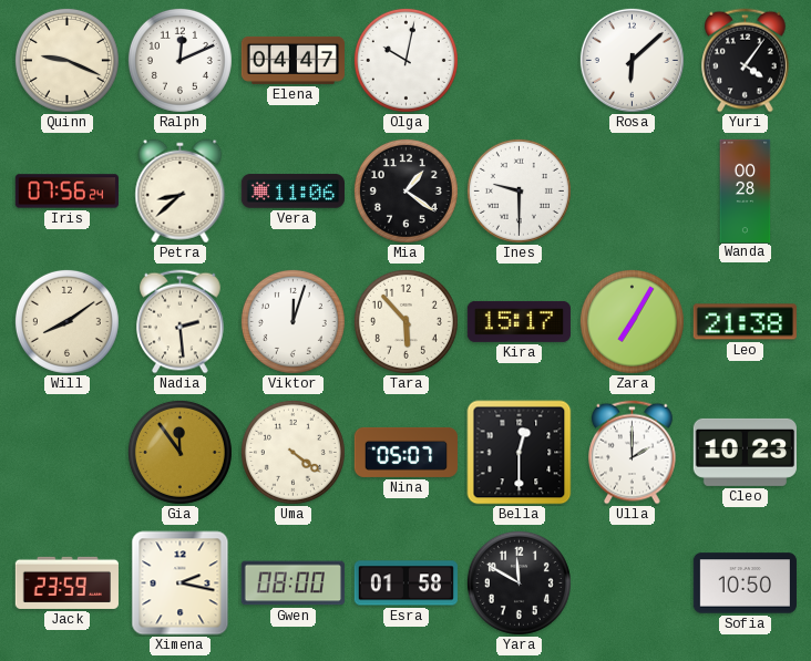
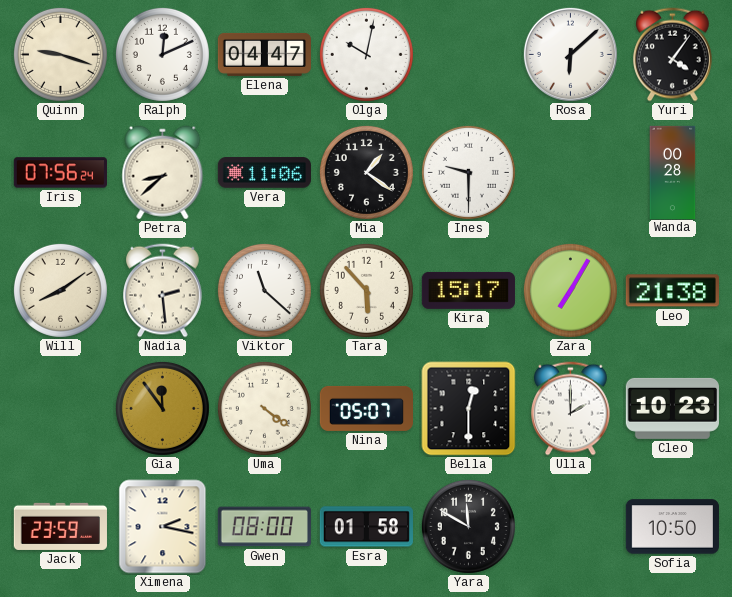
Quinn: 9:19 -> 9:18
Viktor: 12:03 -> 11:22
